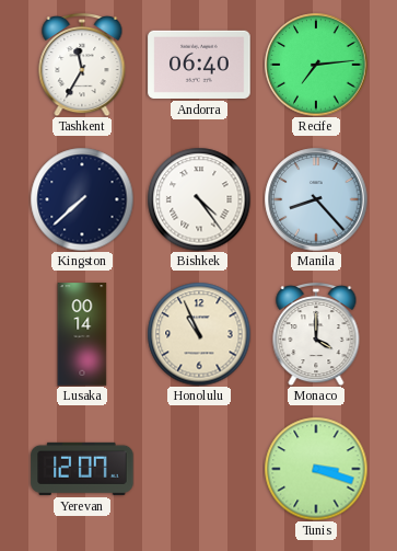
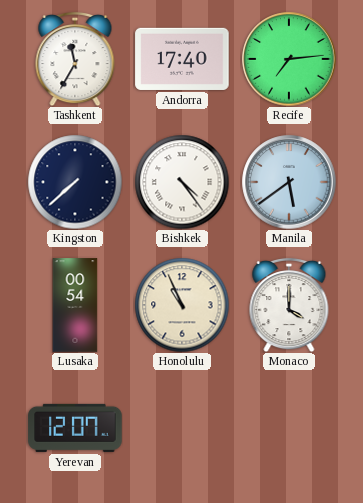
Andorra: 06:40 -> 17:40
Manila: 8:23 -> 5:39
Lusaka: 00:14 -> 00:54
Tunis: 3:18 -> none
